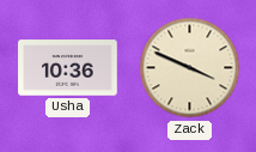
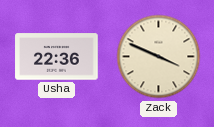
Usha: 10:36 -> 22:36
